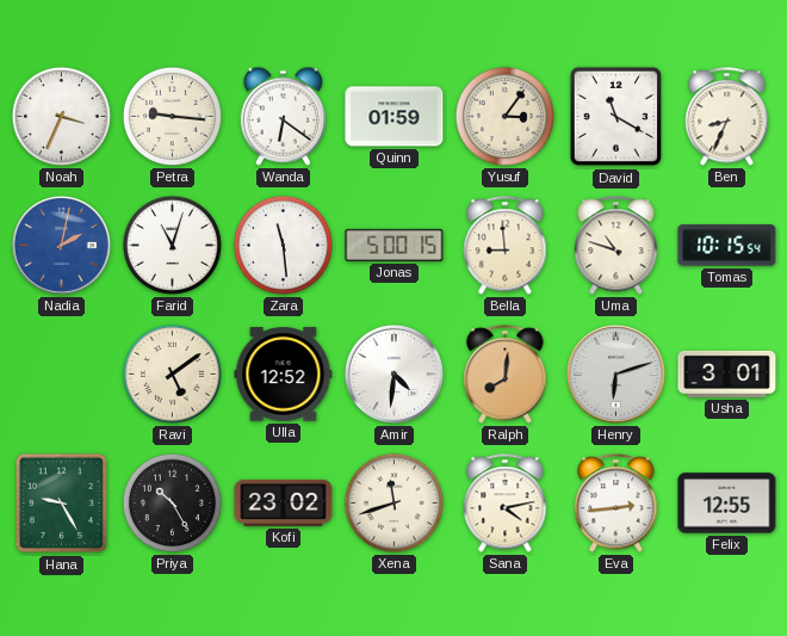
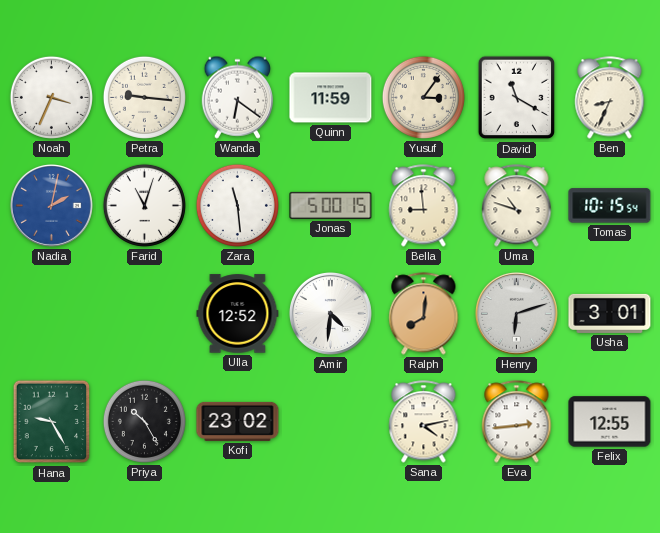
Quinn: 01:59 -> 11:59
Ravi: 5:09 -> none
Xena: 11:42 -> none
